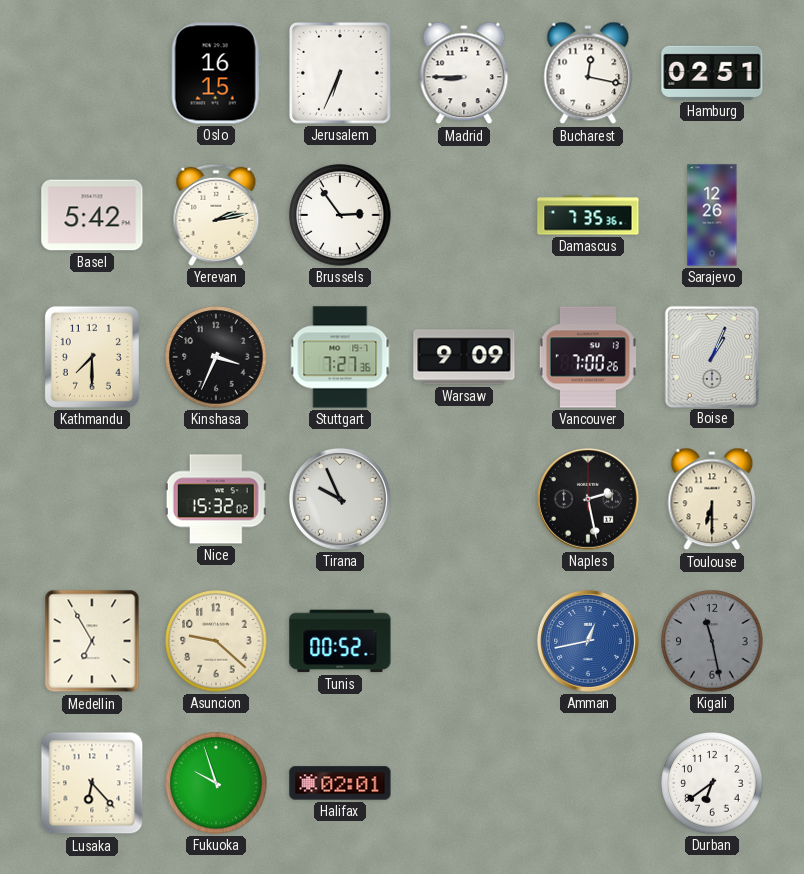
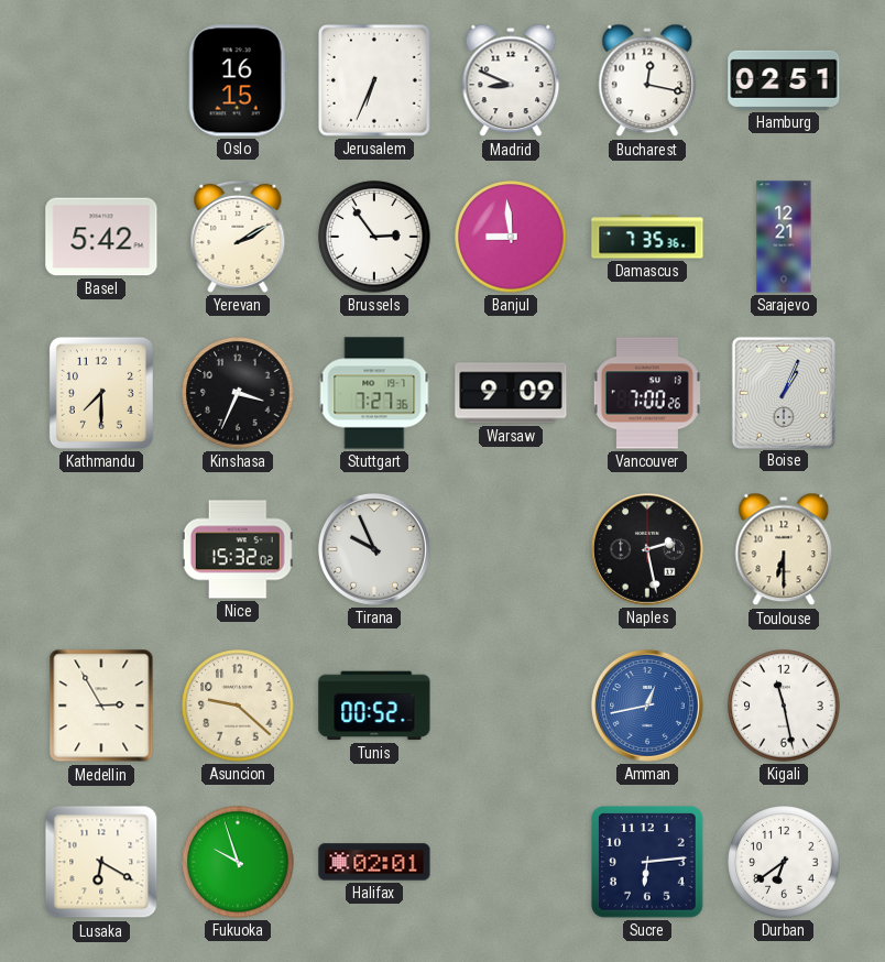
Madrid: 8:45 -> 8:49
Yerevan: 2:13 -> 2:10
Banjul: none -> 8:59
Sarajevo: 12:26 -> 12:21
Medellin: 6:55 -> 2:55
Kigali dial: grey -> white
Lusaka: 6:23 -> 6:20
Sucre: none -> 6:14
